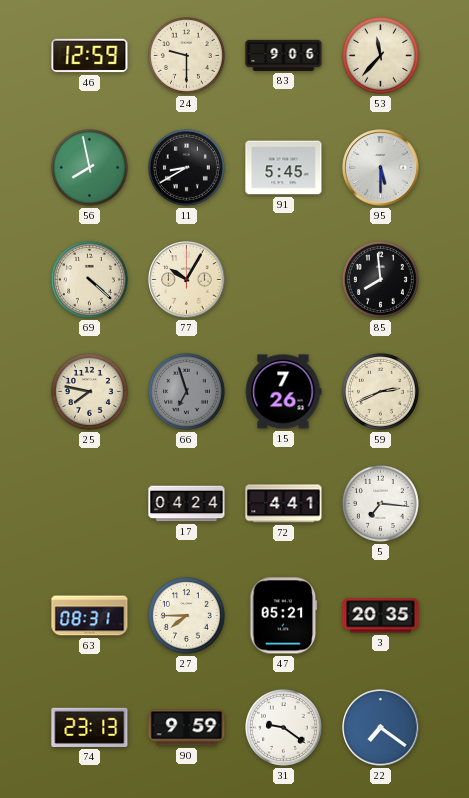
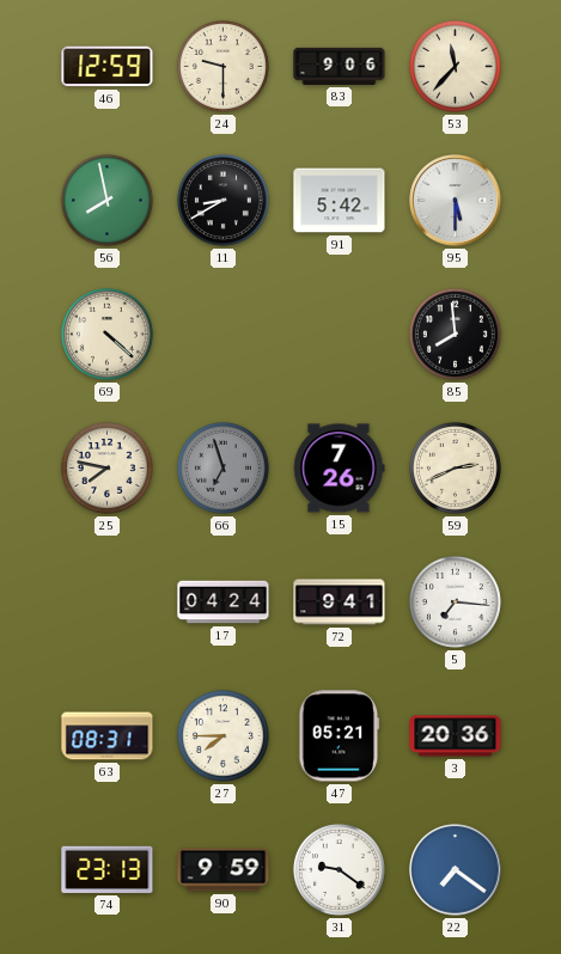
91: 5:45 -> 5:42
77: 10:05 -> none
72: 4:41 -> 9:41
3: 20:35 -> 20:36
